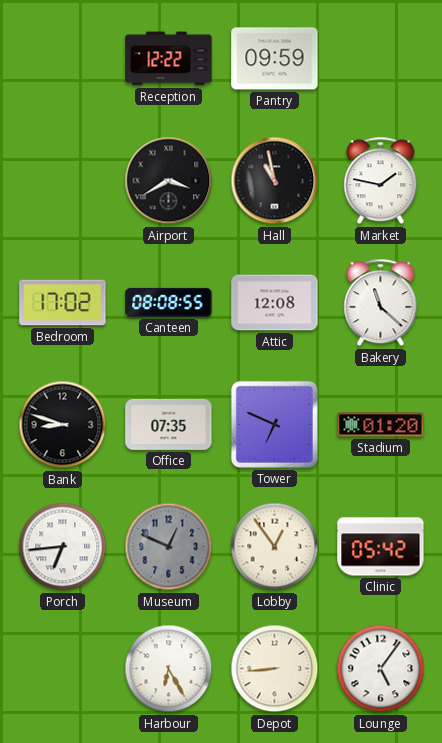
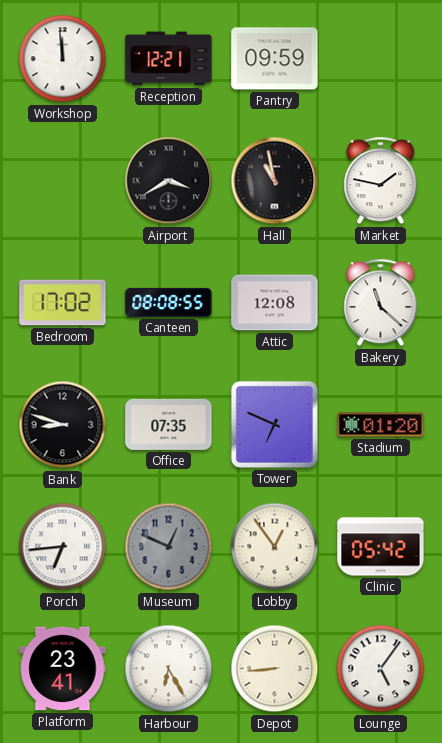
Workshop: none -> 11:59
Reception: 12:22 -> 12:21
Platform: none -> 23:41
